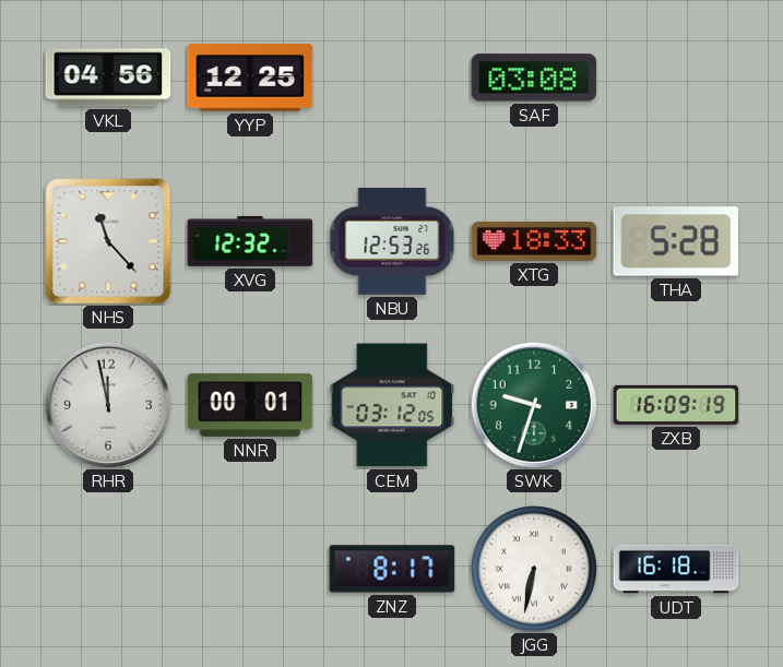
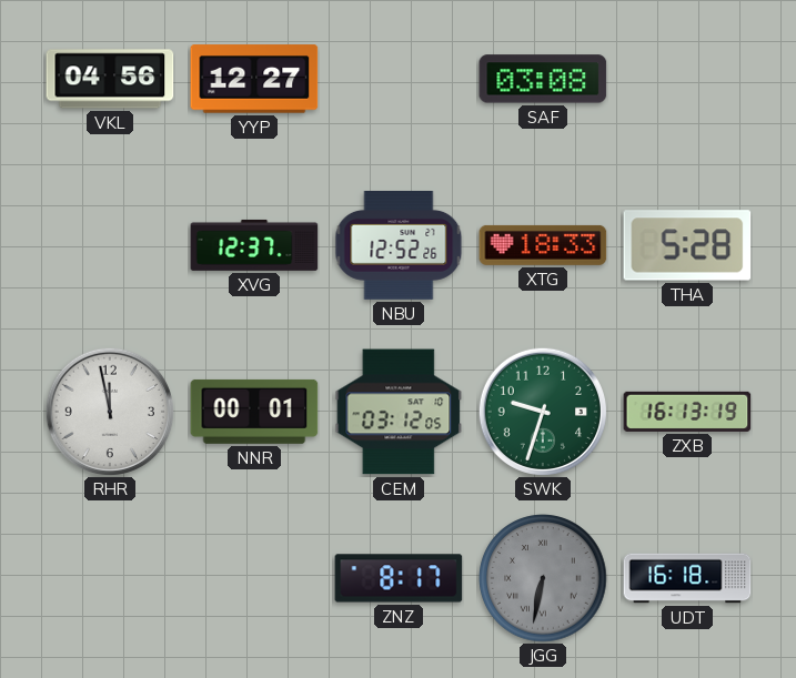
YYP: 12:25 -> 12:27
NHS: 11:23 -> none
XVG: 12:32 -> 12:37
NBU: 12:53 -> 12:52
ZXB: 16:09 -> 16:13
JGG dial: white -> grey
